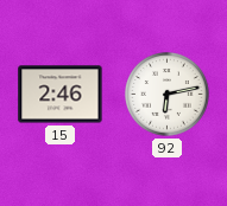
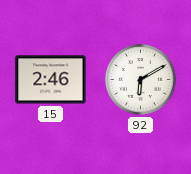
92: 6:13 -> 6:10
